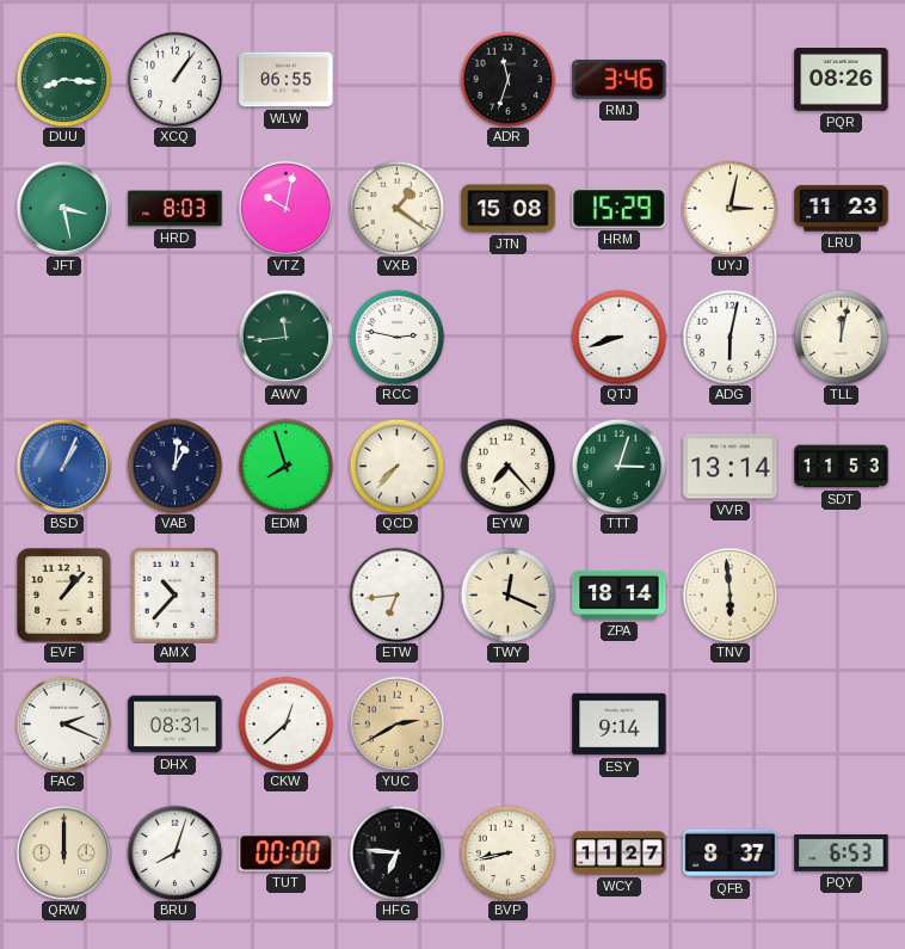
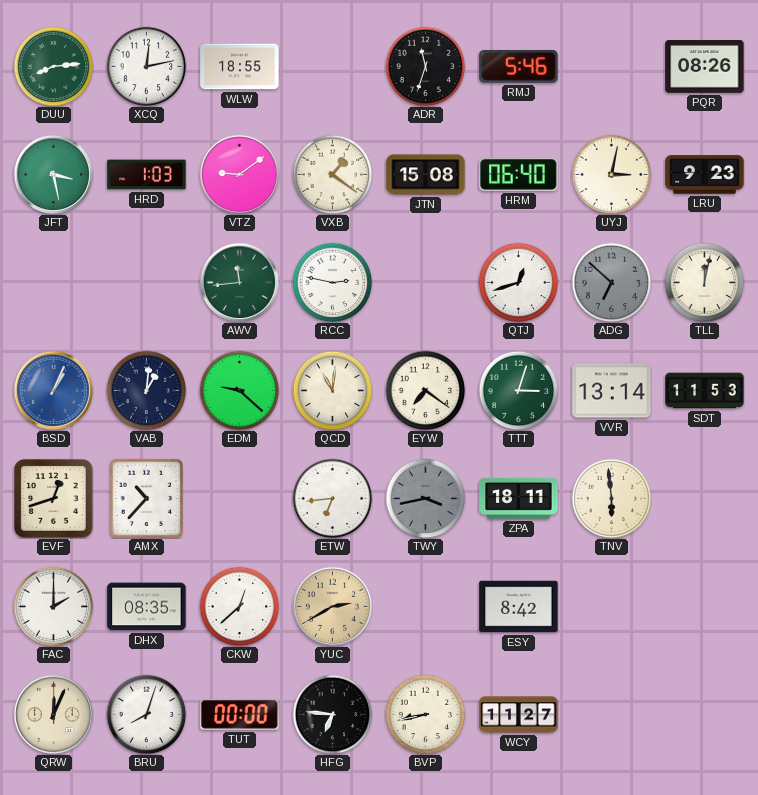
DUU: 8:16 -> 8:14
XCQ: 1:06 -> 12:13
WLW: 06:55 -> 18:55
RMJ: 3:46 -> 5:46
HRD: 8:03 -> 1:03
VTZ: 10:02 -> 9:09
HRM: 15:29 -> 06:40
LRU: 11:23 -> 9:23
QTJ: 8:42 -> 12:42
ADG: 6:02 -> 6:52
ADG dial: white -> grey
EDM: 7:57 -> 9:22
QCD: 7:37 -> 11:01
EYW: 7:23 -> 7:21
EVF: 1:07 -> 12:42
TWY: 12:19 -> 3:43
TWY dial: cream -> grey
ZPA: 18:14 -> 18:11
FAC: 2:19 -> 2:00
DHX: 08:31 -> 08:35
ESY: 9:14 -> 8:42
QRW: 12:00 -> 12:04
QFB: 8:37 -> none
PQY: 6:53 -> none
